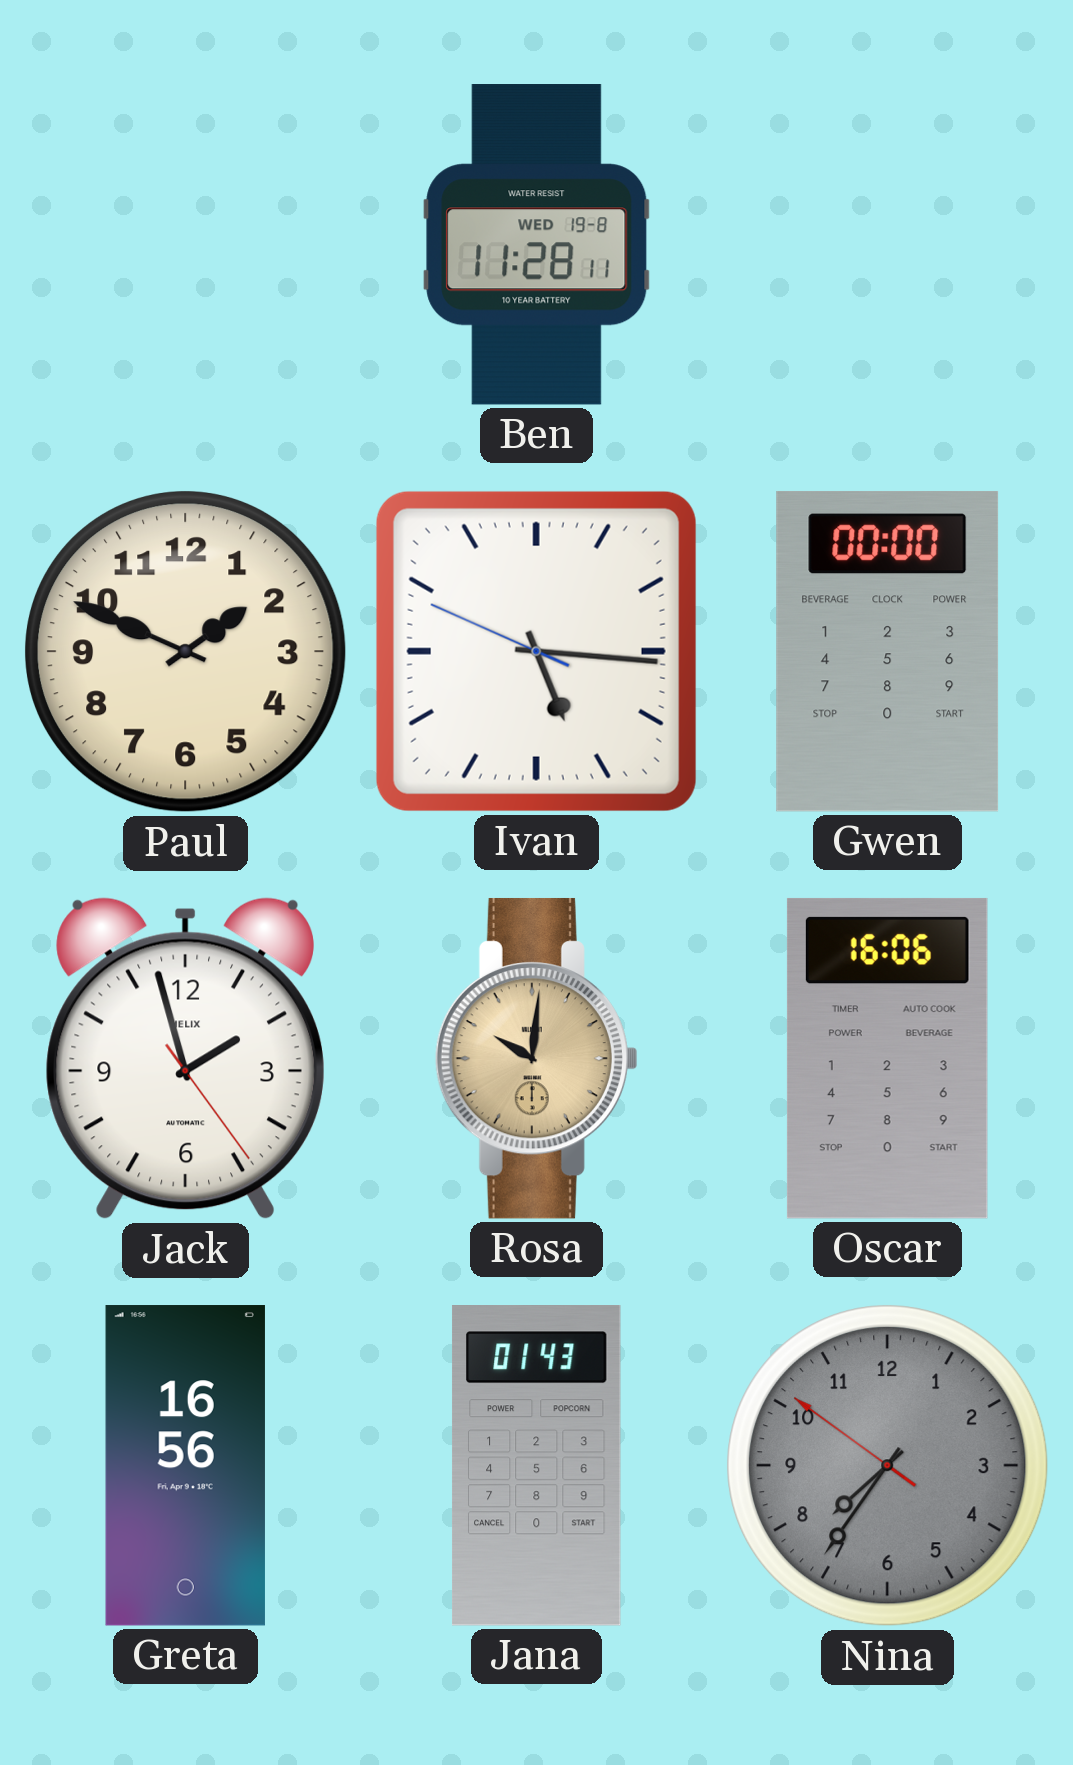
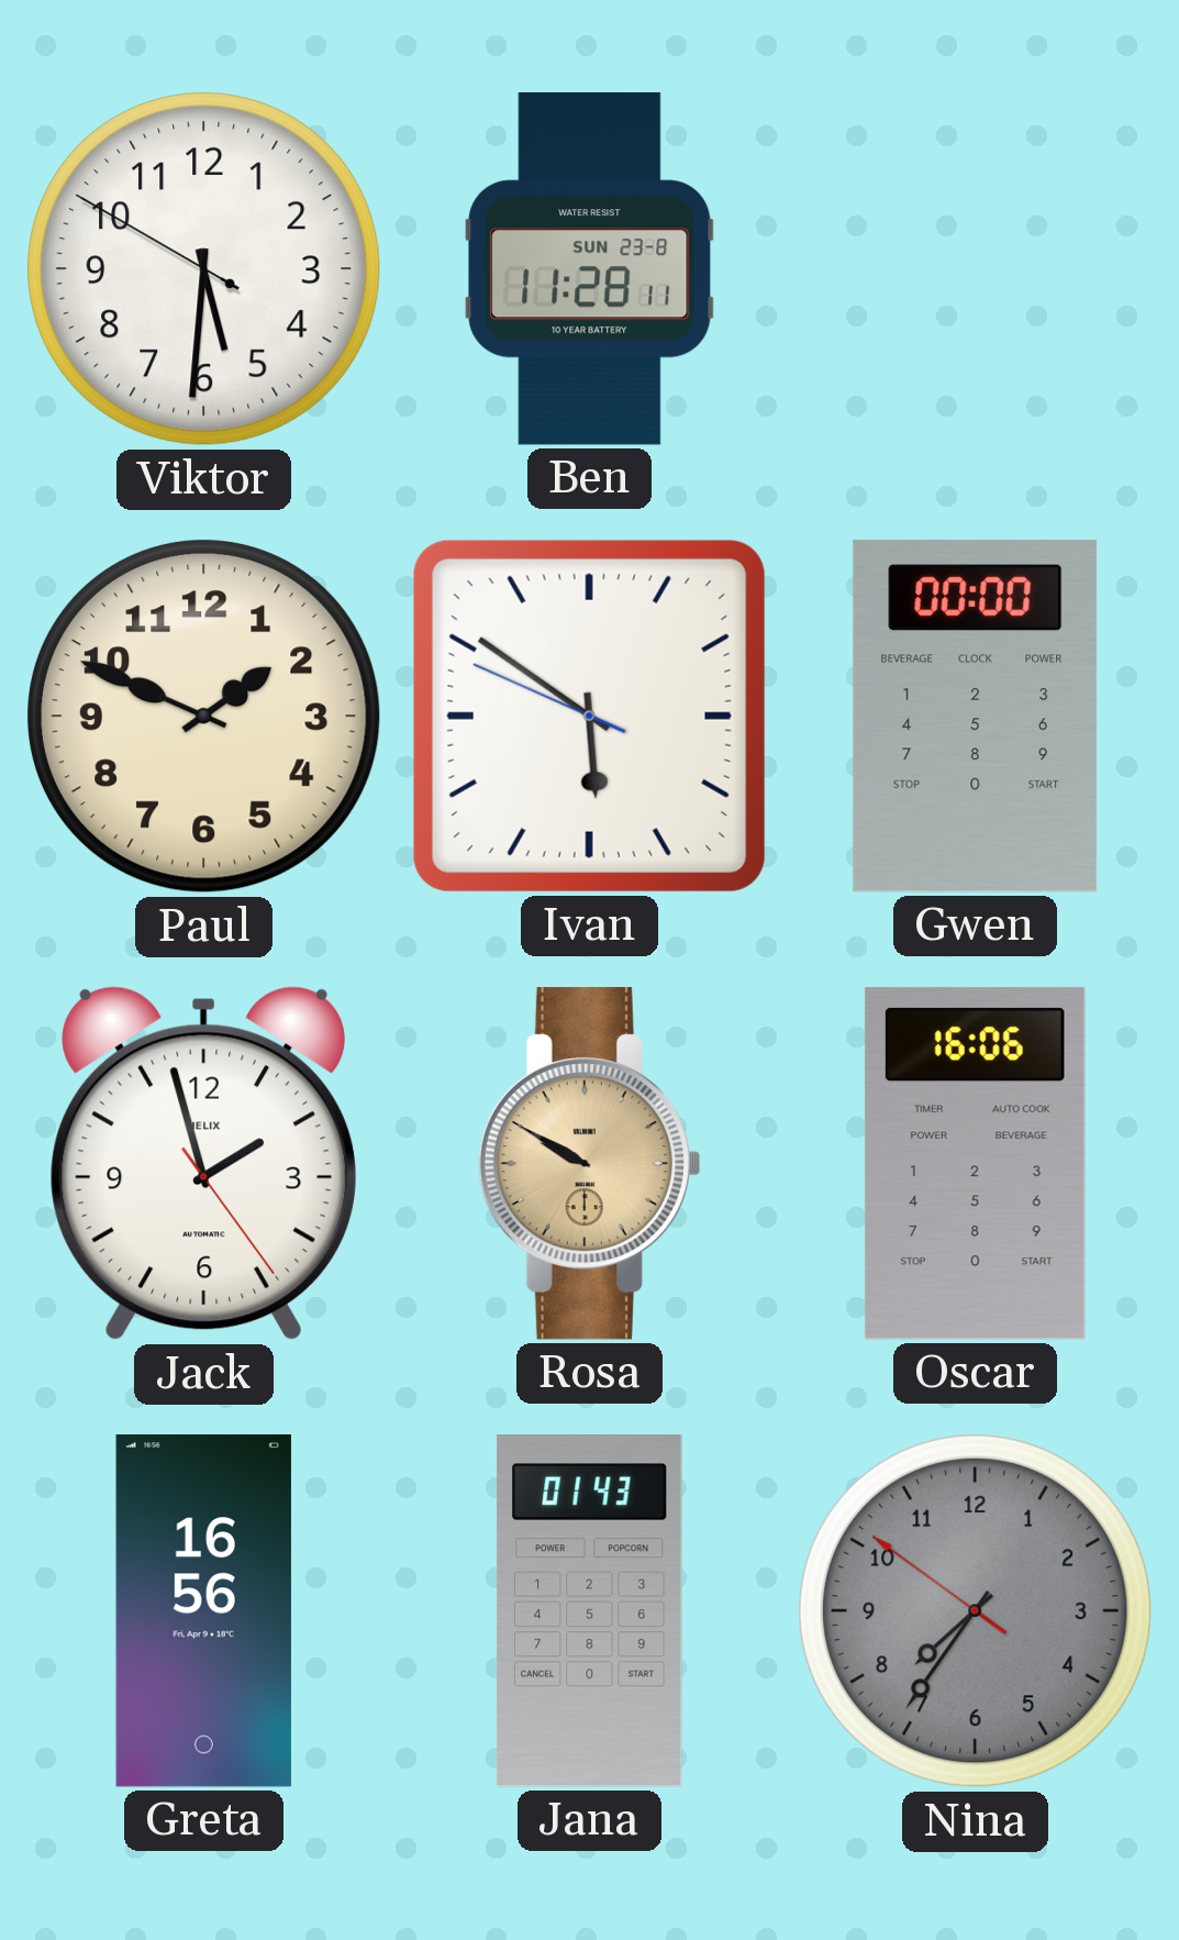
Viktor: none -> 5:30
Ben date: WED 19-8 -> SUN 23-8
Ivan: 5:15 -> 5:50
Rosa: 10:01 -> 9:50
